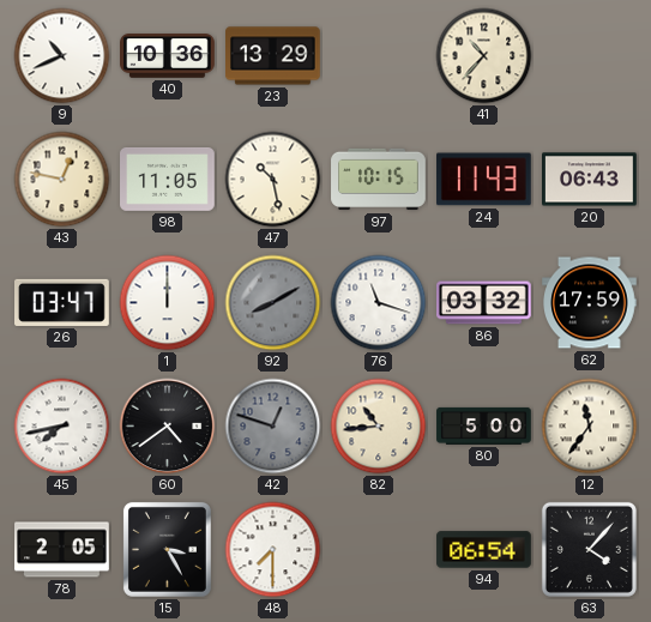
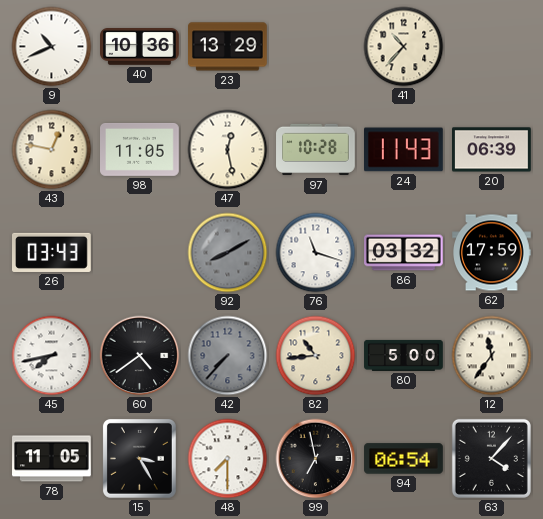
47: 10:28 -> 12:28
97: 10:15 -> 10:28
20: 06:43 -> 06:39
26: 03:47 -> 03:43
1: 12:00 -> none
42: 12:48 -> 7:37
78: 2:05 -> 11:05
99: none -> 6:58
